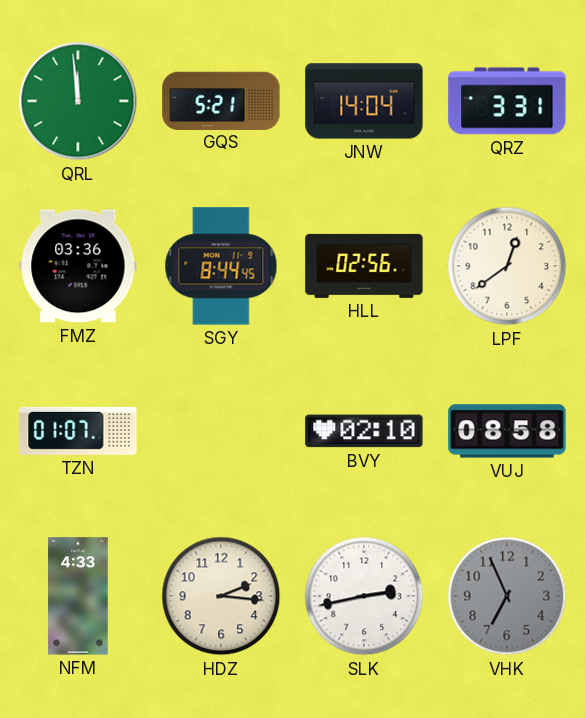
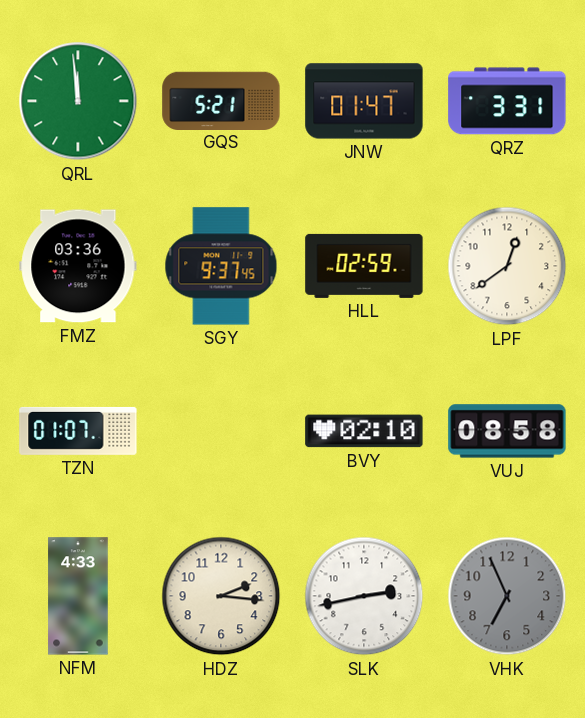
JNW: 14:04 -> 01:47
SGY: 8:44 -> 9:37
HLL: 02:56 -> 02:59
